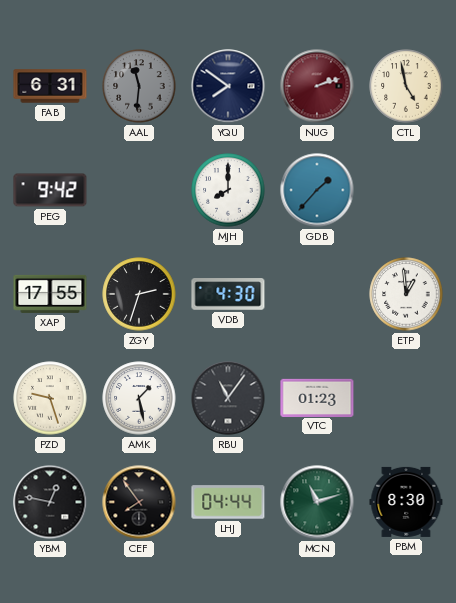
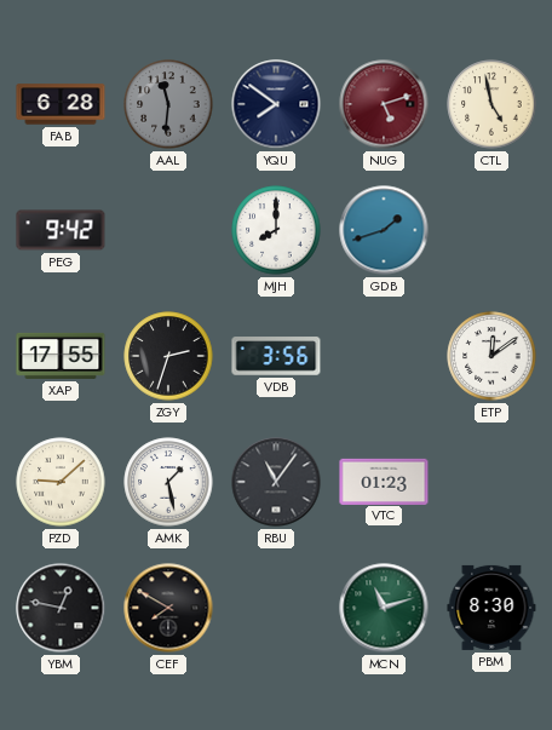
FAB: 6:31 -> 6:28
NUG: 2:12 -> 5:12
GDB: 1:37 -> 1:42
VDB: 4:30 -> 3:56
ETP: 12:59 -> 12:09
PZD: 9:27 -> 9:08
CEF: 7:54 -> 7:50
LHJ: 04:44 -> none
